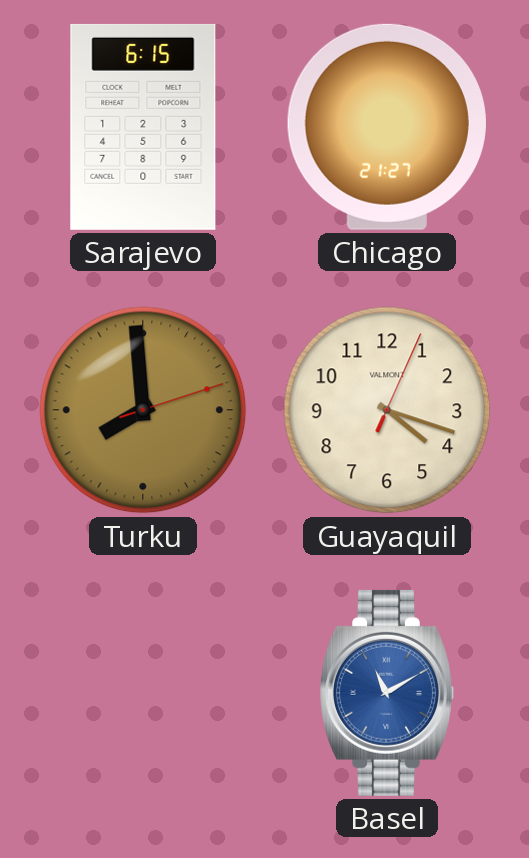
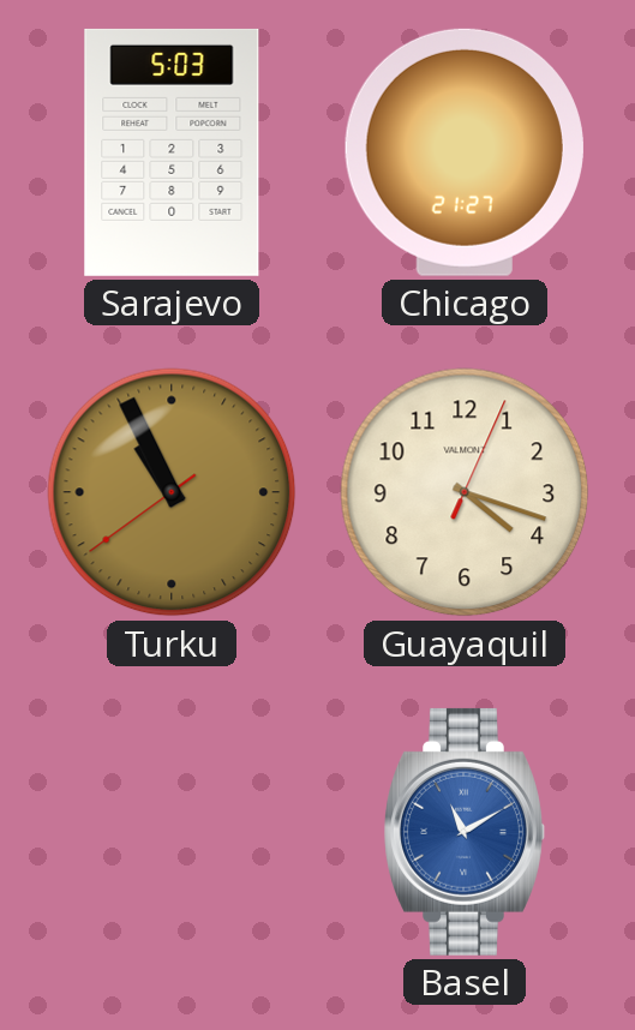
Sarajevo: 6:15 -> 5:03
Turku: 7:59 -> 10:55
